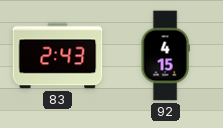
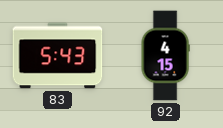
83: 2:43 -> 5:43
